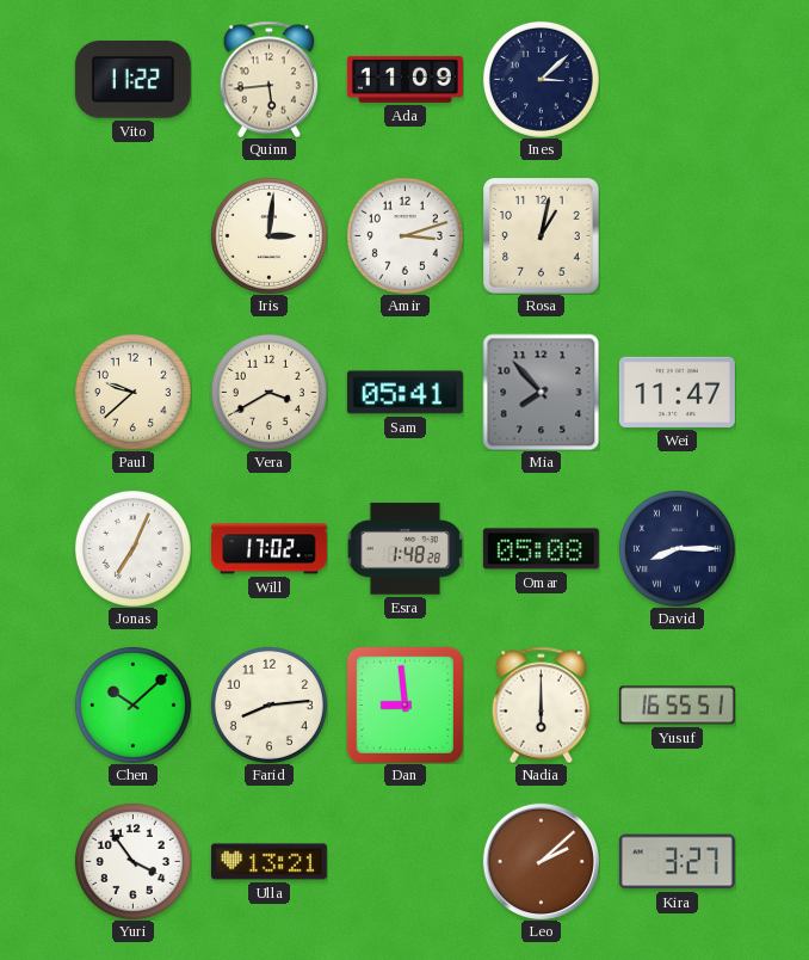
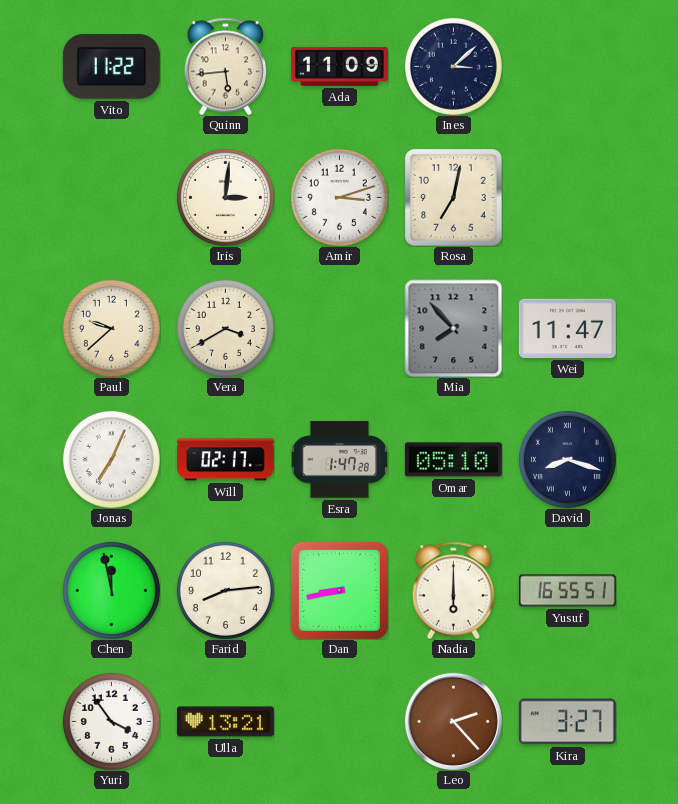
Rosa: 1:02 -> 7:02
Sam: 05:41 -> none
Will: 17:02 -> 02:17
Esra: 1:48 -> 1:47
Omar: 05:08 -> 05:10
David: 8:15 -> 8:18
Chen: 10:08 -> 11:58
Dan: 8:59 -> 8:43
Leo: 2:08 -> 2:23
